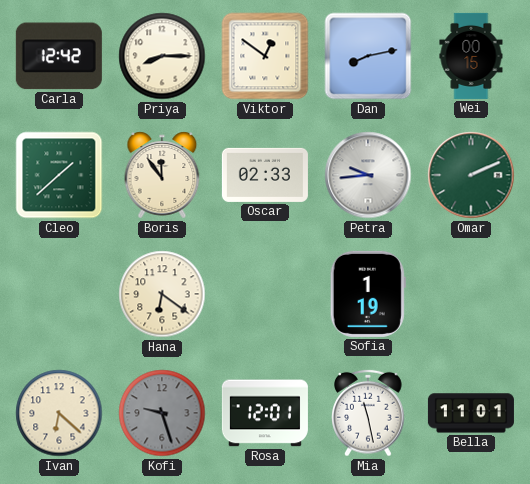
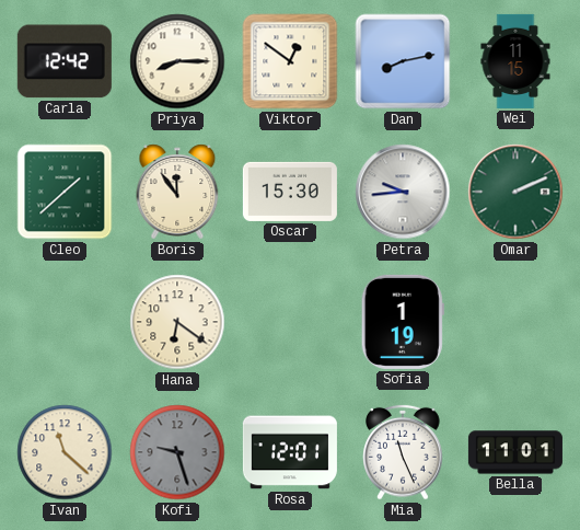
Wei: 00:15 -> 11:15
Oscar: 02:33 -> 15:30
Ivan: 6:22 -> 11:22
Mia: 11:28 -> 11:26
